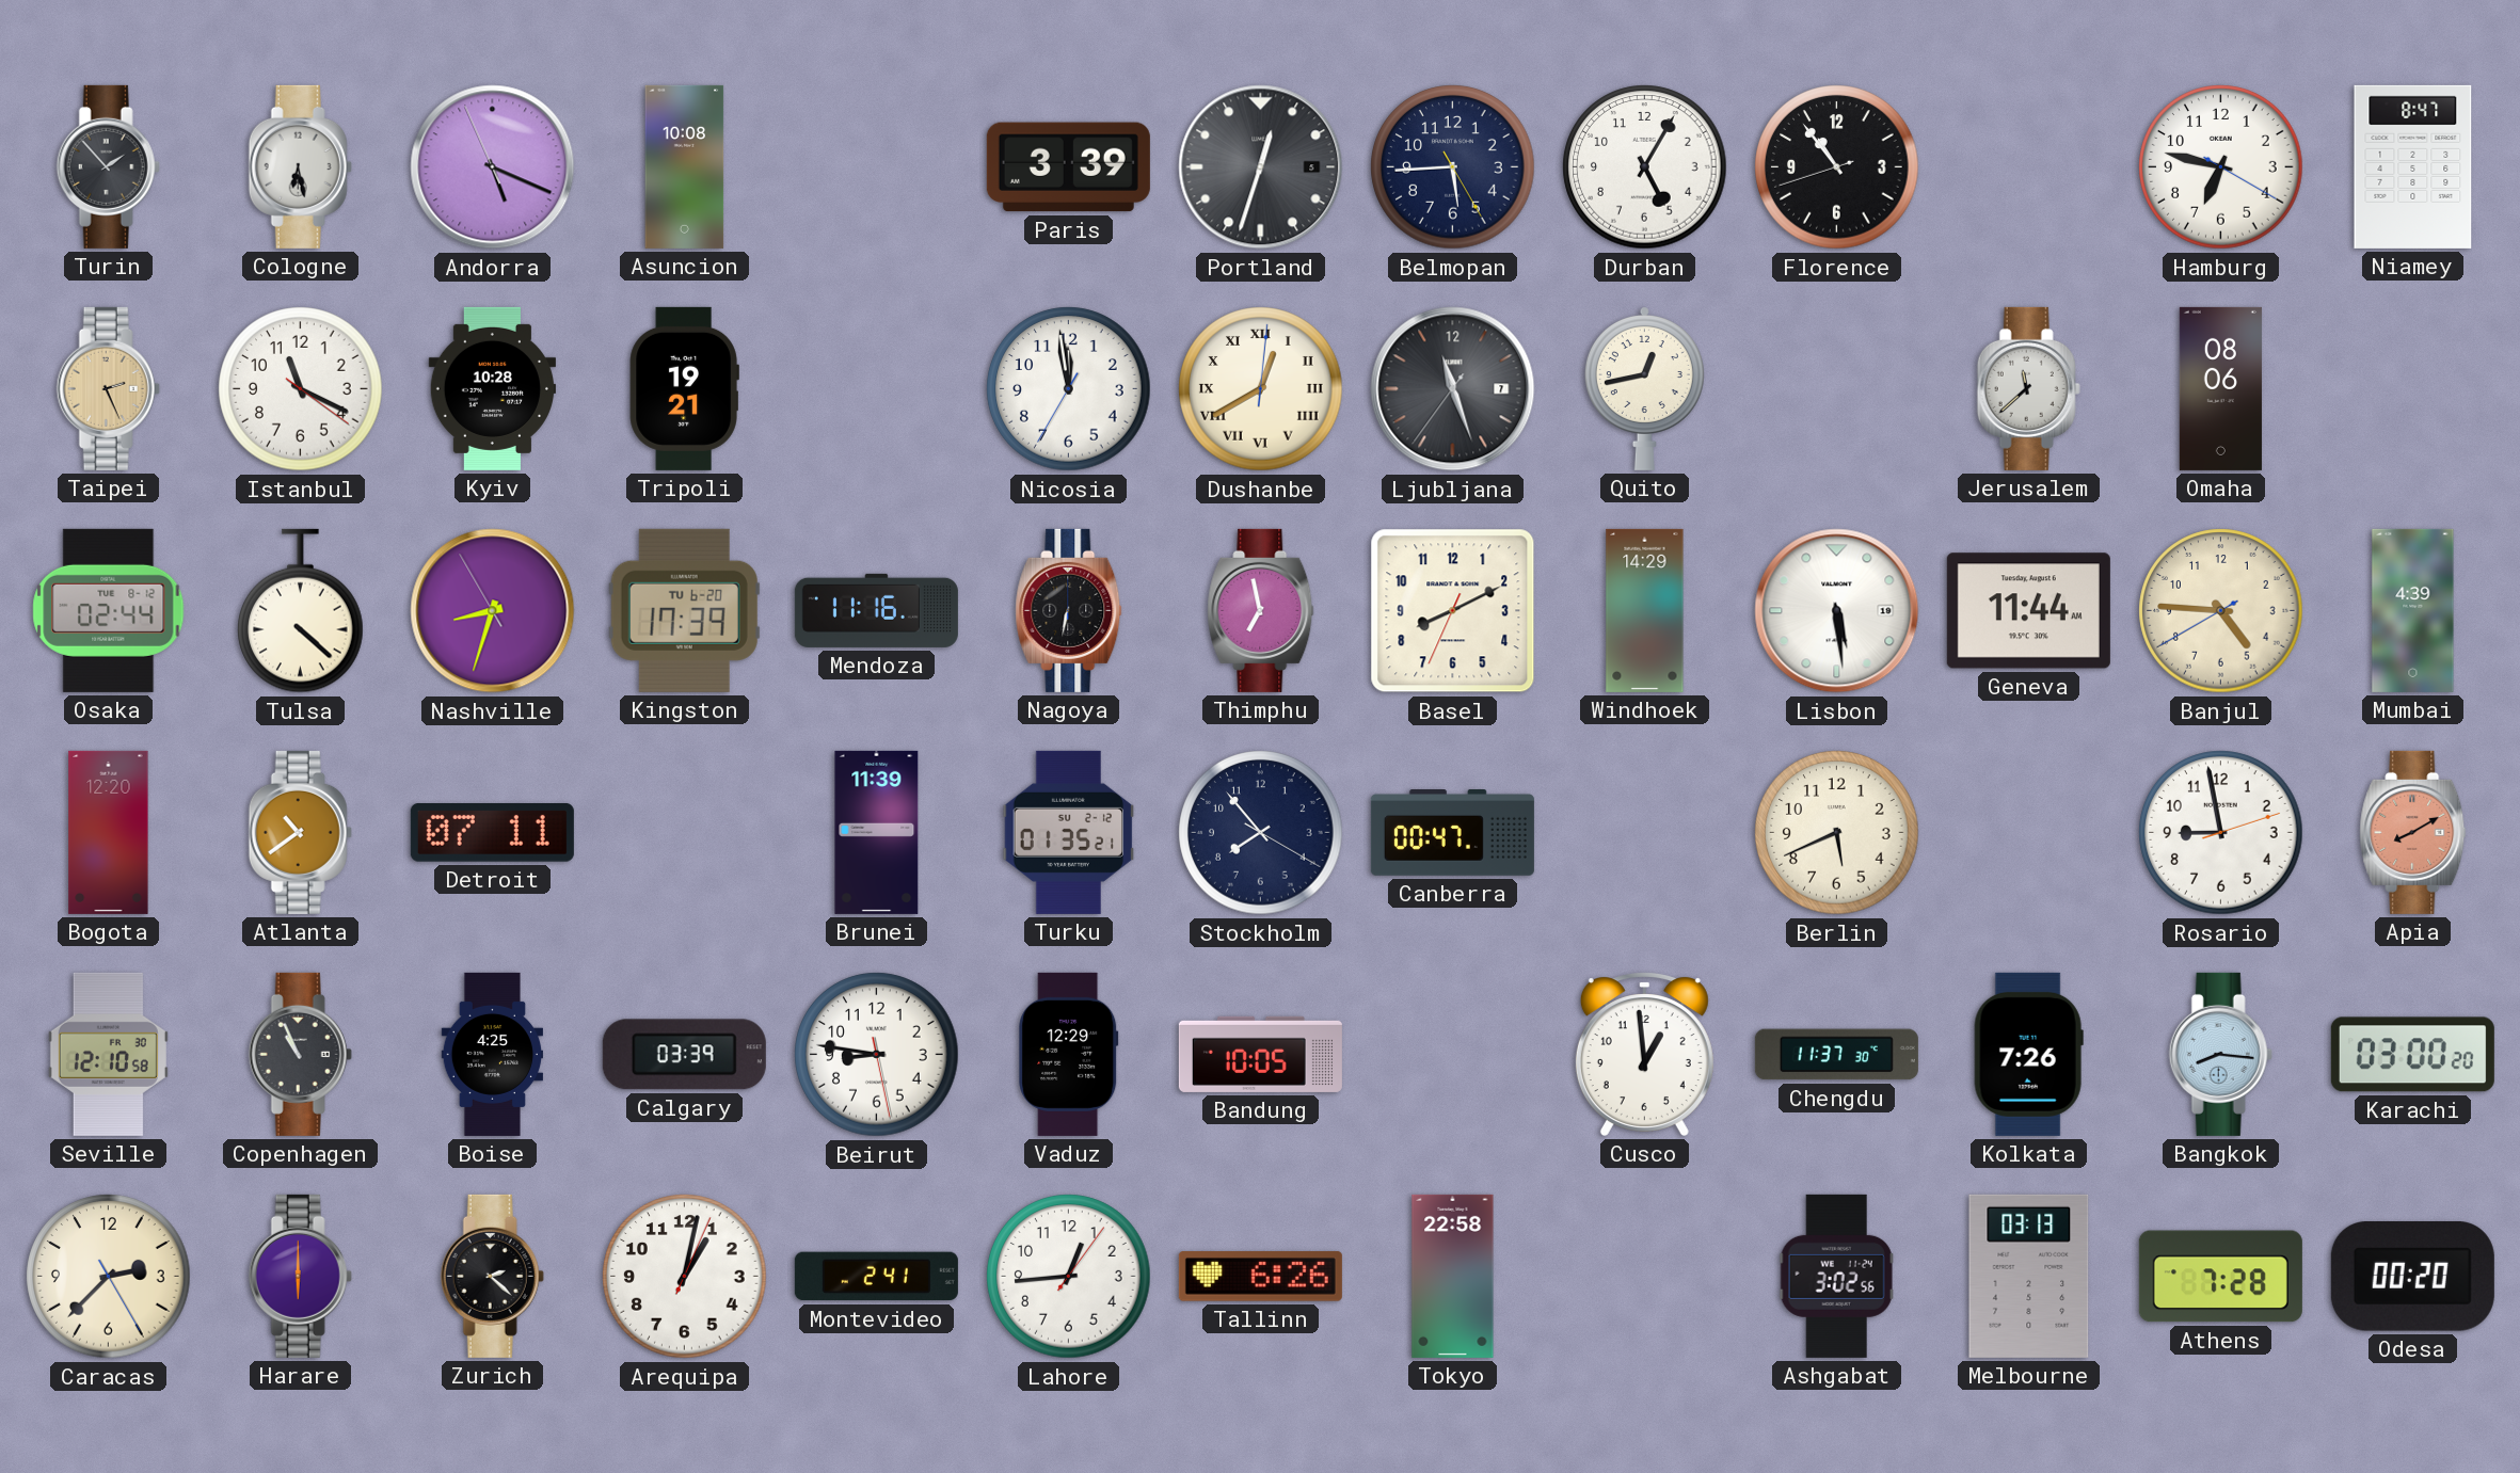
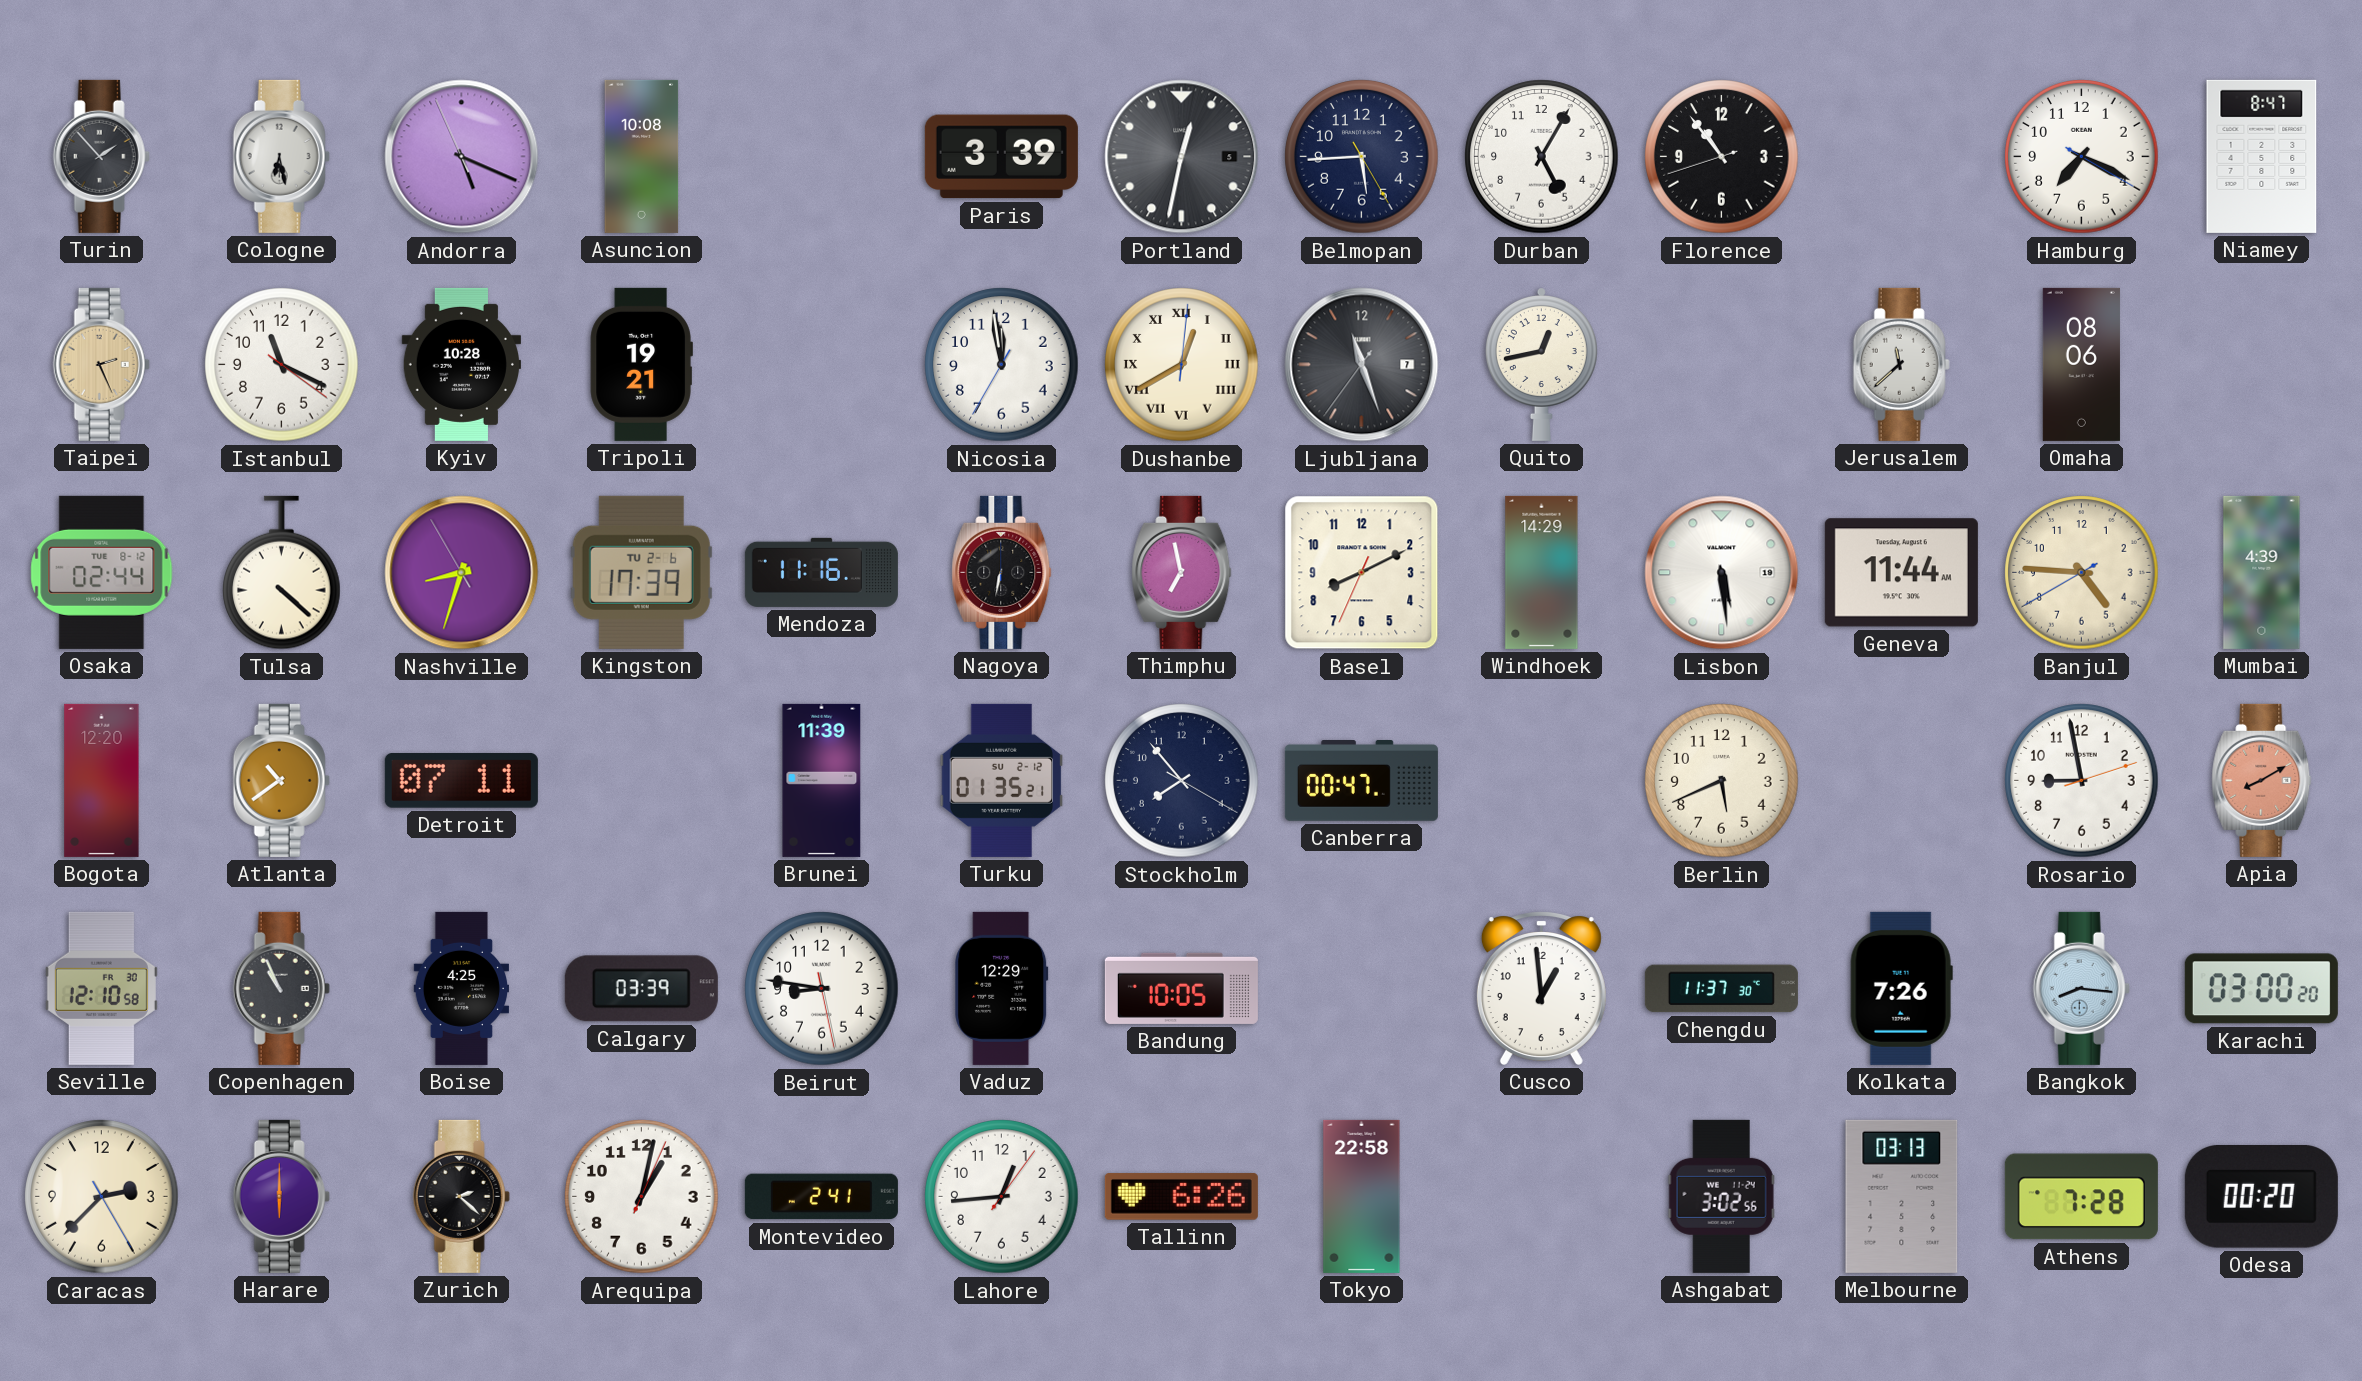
Portland: 12:33 -> 12:32
Hamburg: 6:47 -> 7:19
Kingston date: TU 6-20 -> TU 2-6
